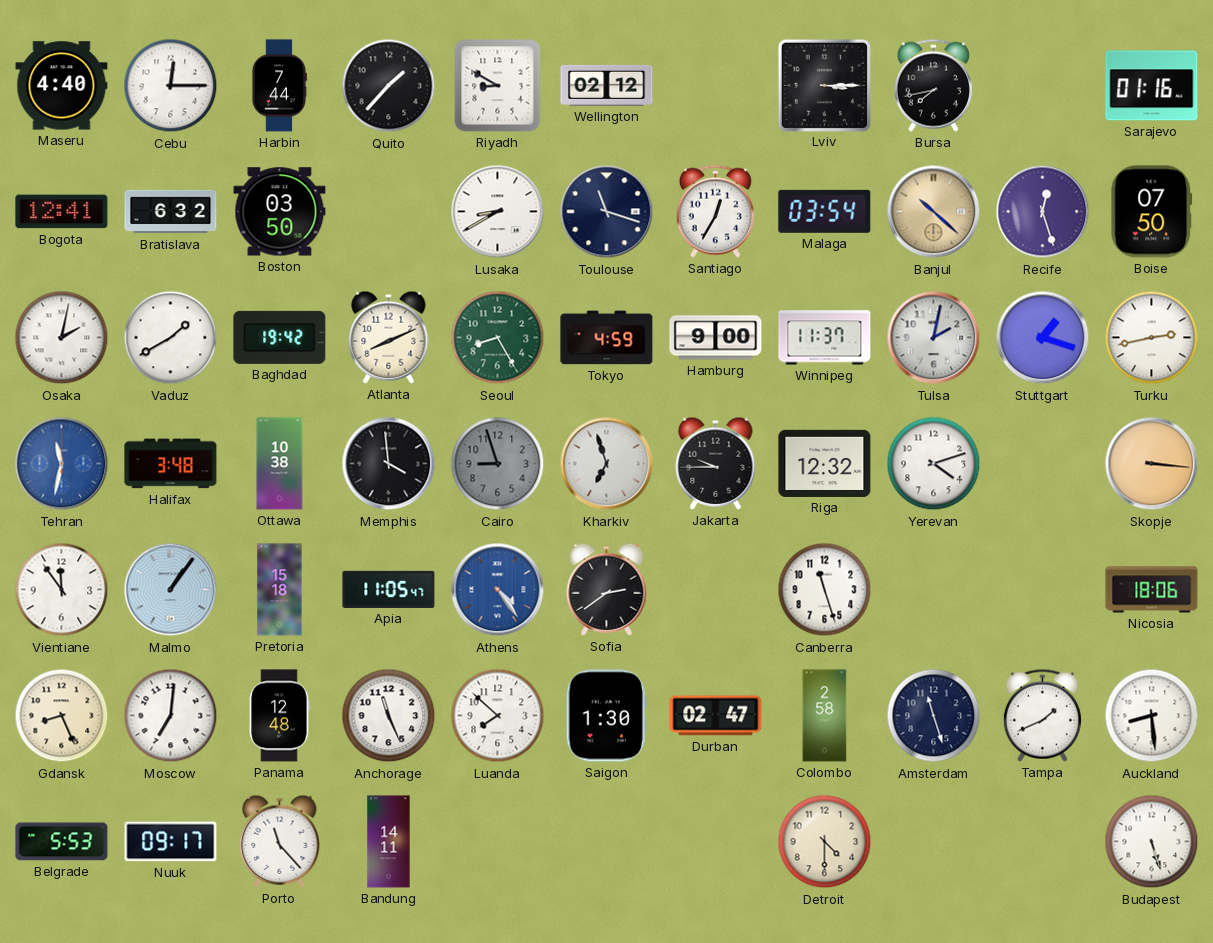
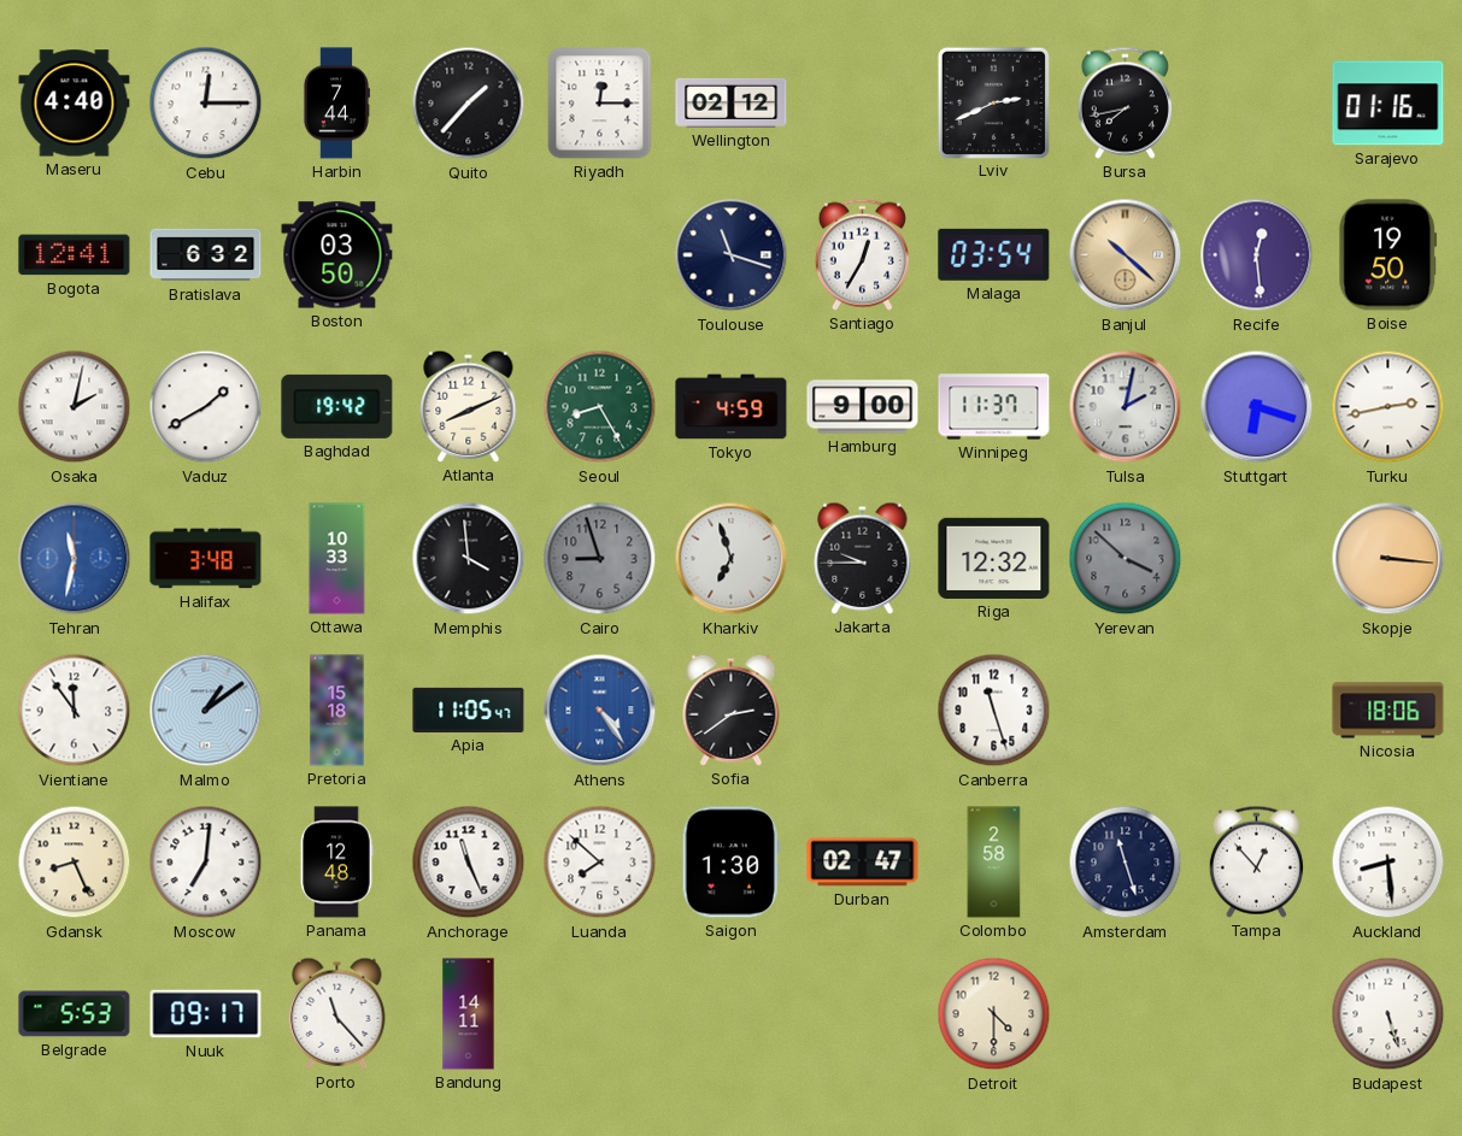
Riyadh: 8:50 -> 12:15
Lviv: 3:15 -> 2:41
Lusaka: 8:40 -> none
Recife: 12:27 -> 12:29
Boise: 07:50 -> 19:50
Stuttgart: 1:18 -> 6:18
Ottawa: 10:38 -> 10:33
Yerevan: 4:12 -> 3:52
Yerevan dial: white -> grey
Malmo: 1:06 -> 1:09
Tampa: 1:41 -> 12:53
